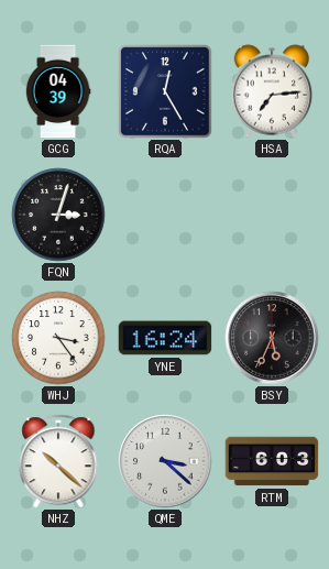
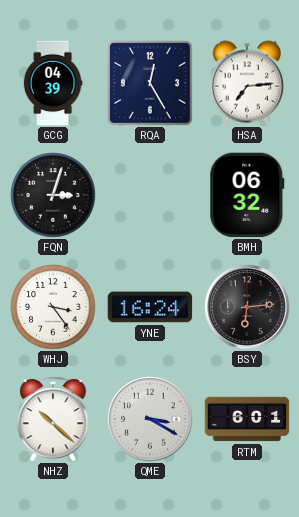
BMH: none -> 06:32
BSY: 5:34 -> 6:14
QME: 3:22 -> 3:20
RTM: 6:03 -> 6:01
